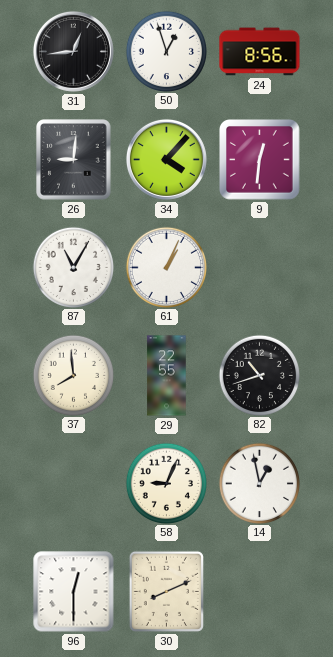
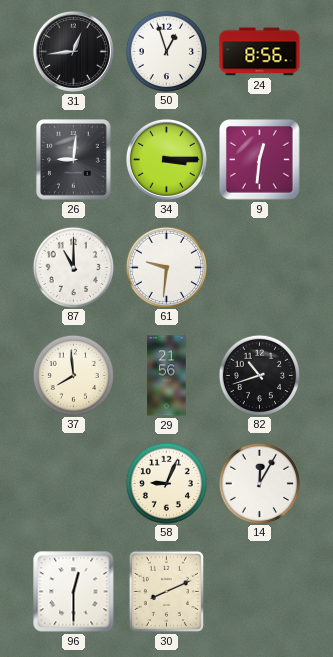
34: 4:07 -> 3:15
87: 11:05 -> 11:00
61: 1:04 -> 9:31
29: 22:55 -> 21:56
14: 12:58 -> 12:05
